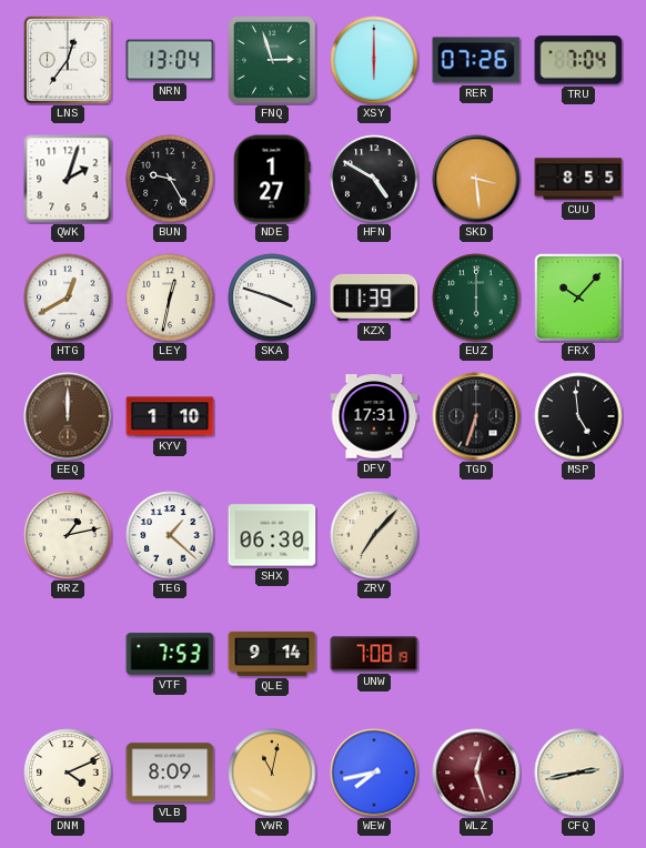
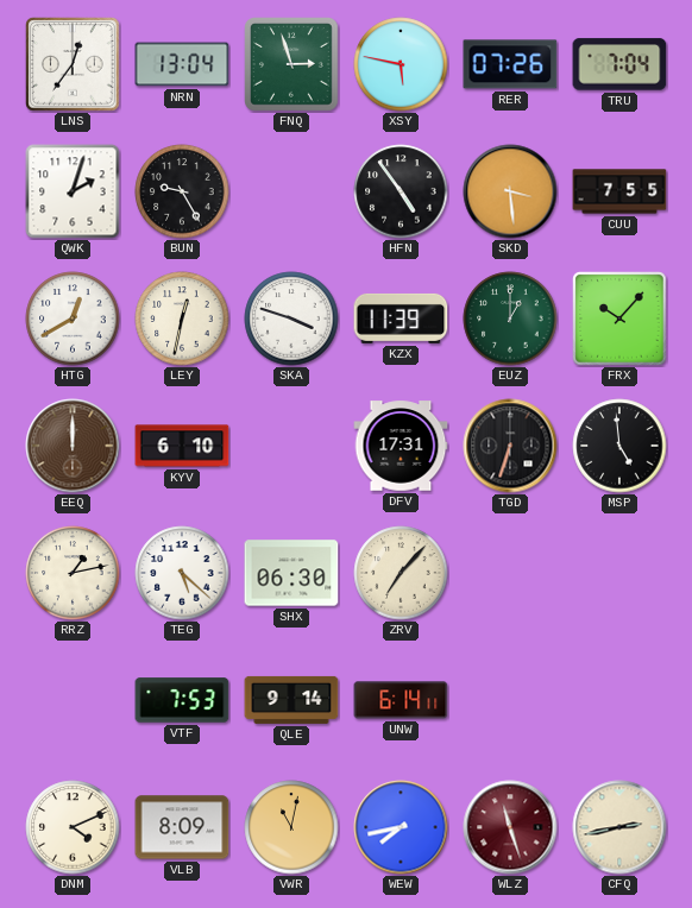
XSY: 6:00 -> 5:47
NDE: 1:27 -> none
HFN: 4:50 -> 4:54
CUU: 8:55 -> 7:55
EUZ: 6:00 -> 1:00
KYV: 1:10 -> 6:10
TEG: 1:22 -> 5:22
UNW: 7:08 -> 6:14
WLZ: 12:27 -> 11:27
